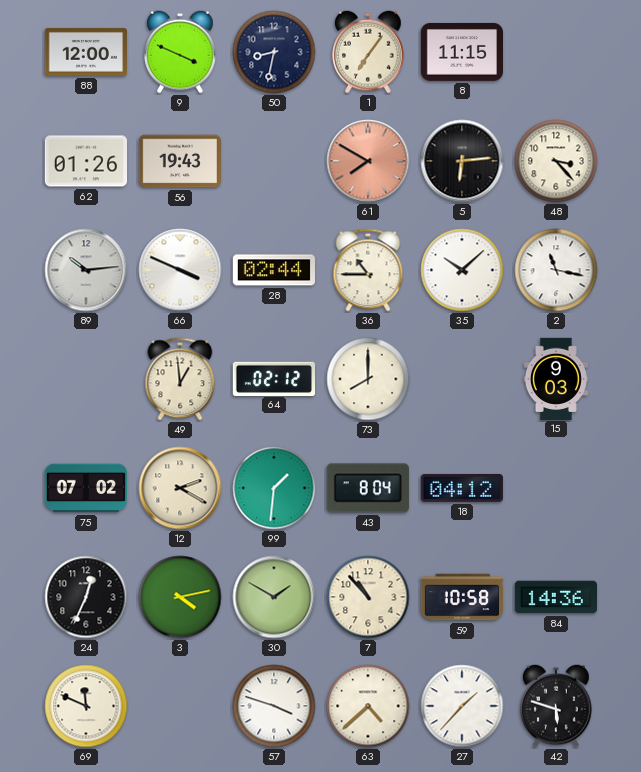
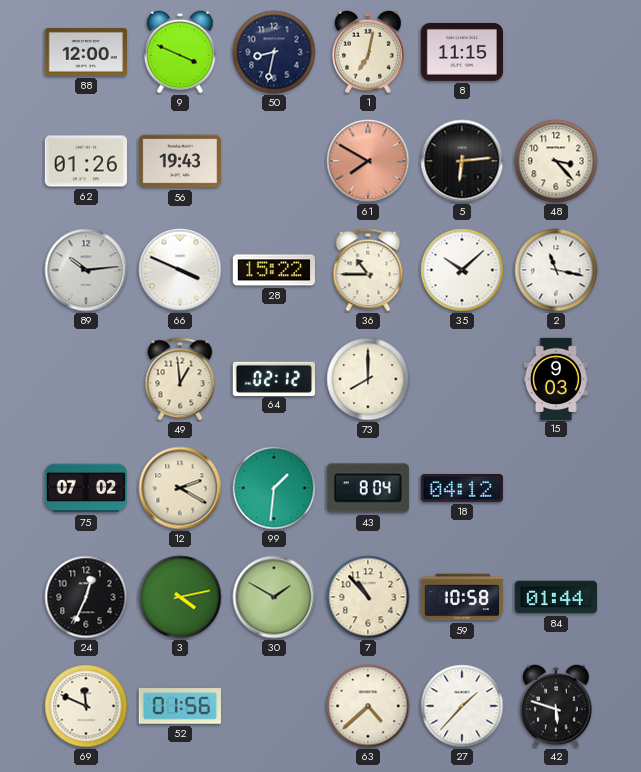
1: 7:06 -> 7:02
28: 02:44 -> 15:22
84: 14:36 -> 01:44
52: none -> 01:56
57: 3:48 -> none
